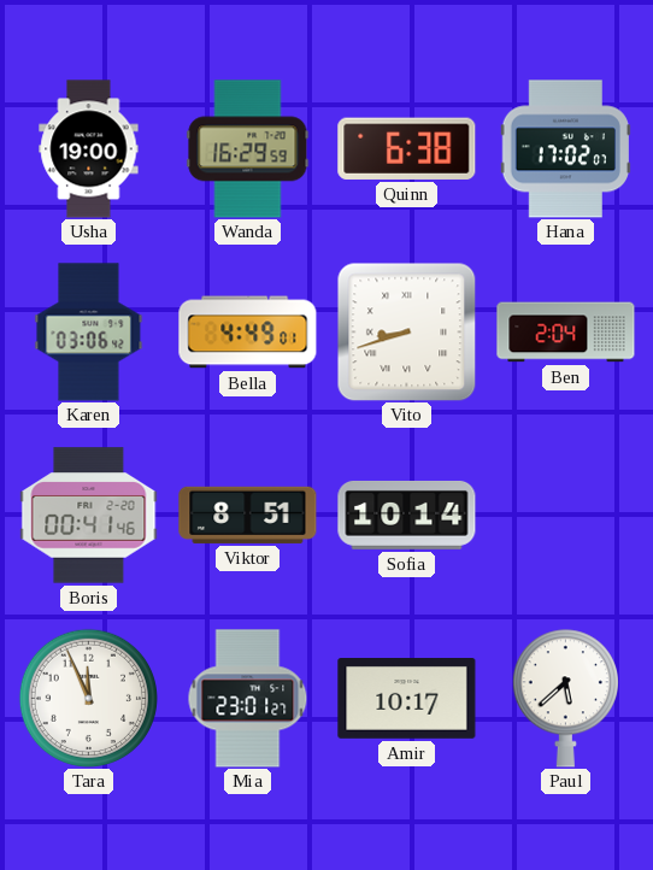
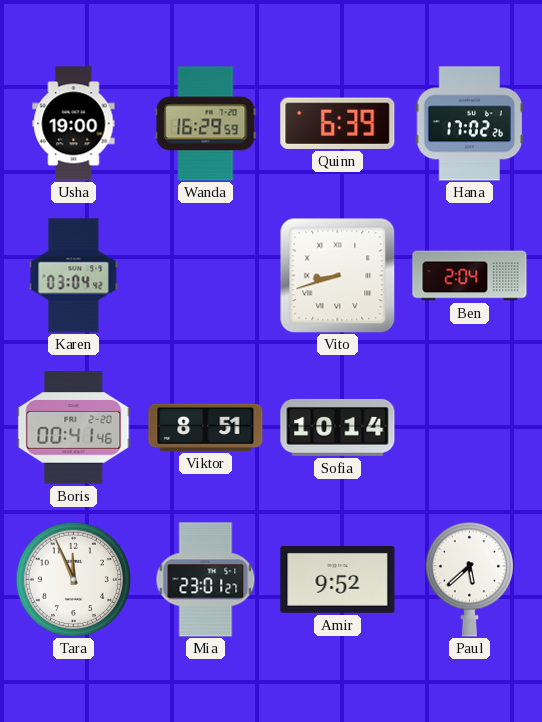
Quinn: 6:38 -> 6:39
Hana: 17:02:07 -> 17:02:26
Karen: 03:06 -> 03:04
Bella: 4:49 -> none
Amir: 10:17 -> 9:52
